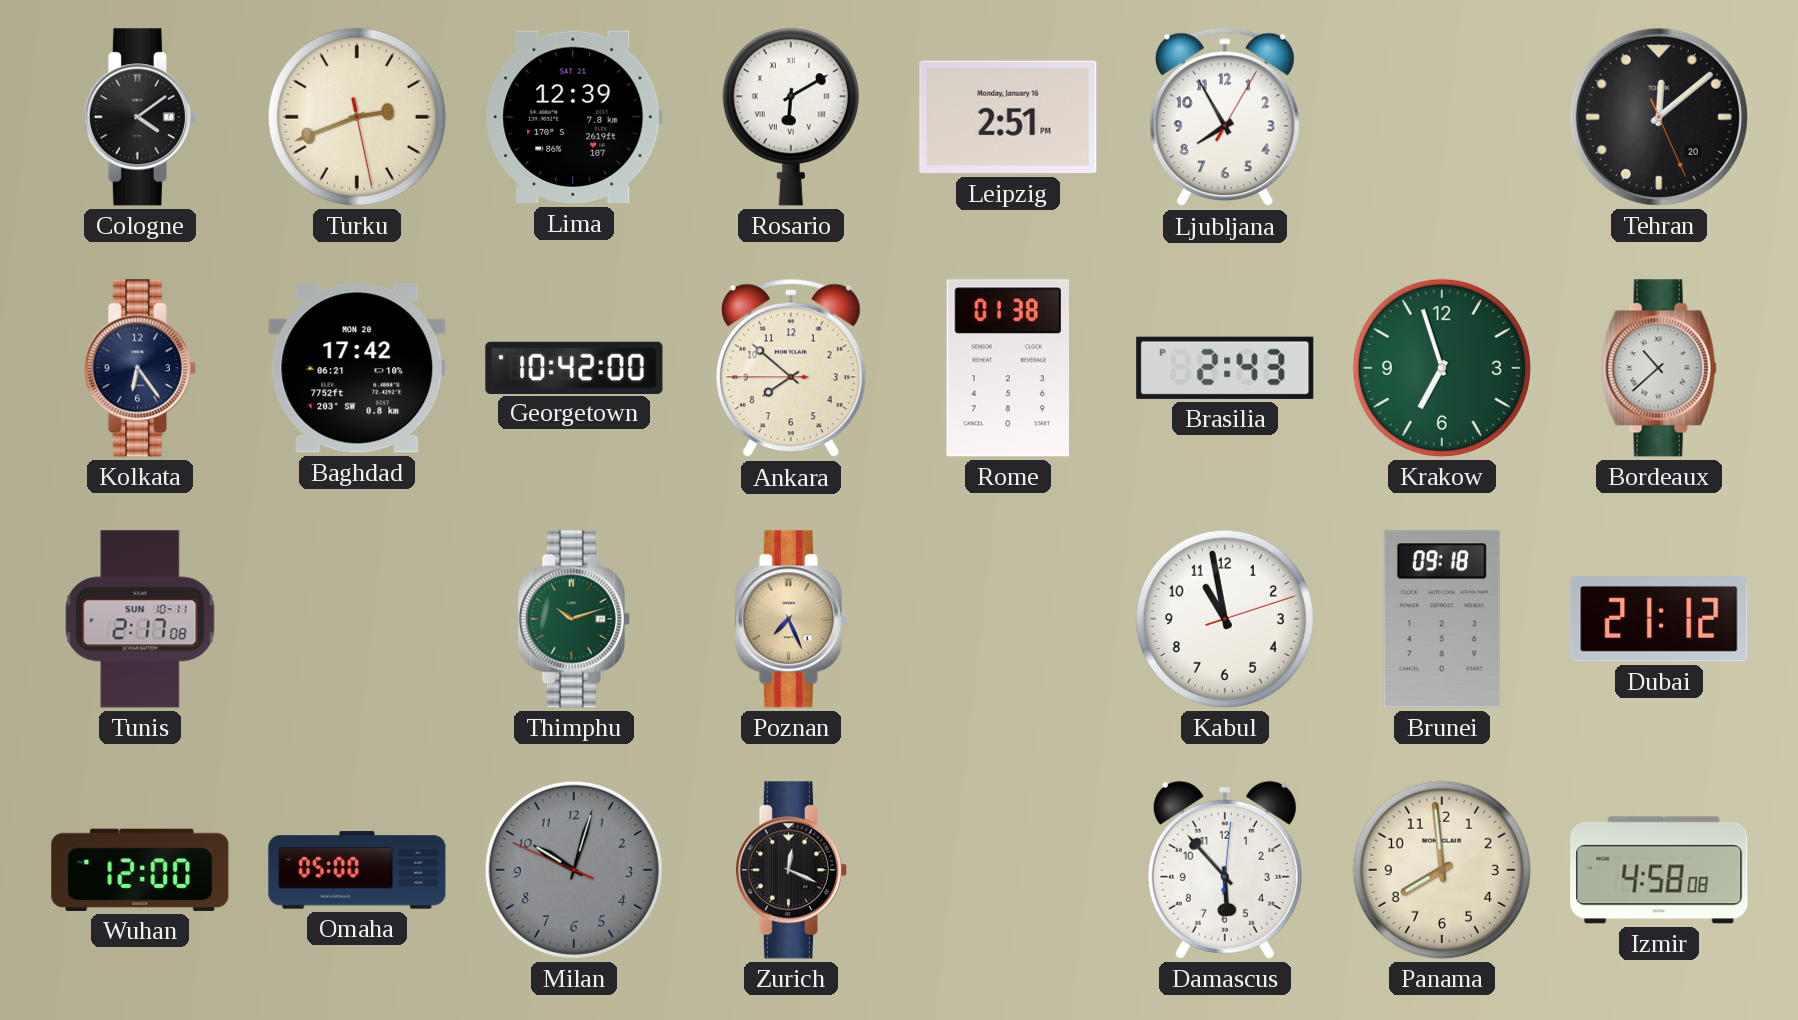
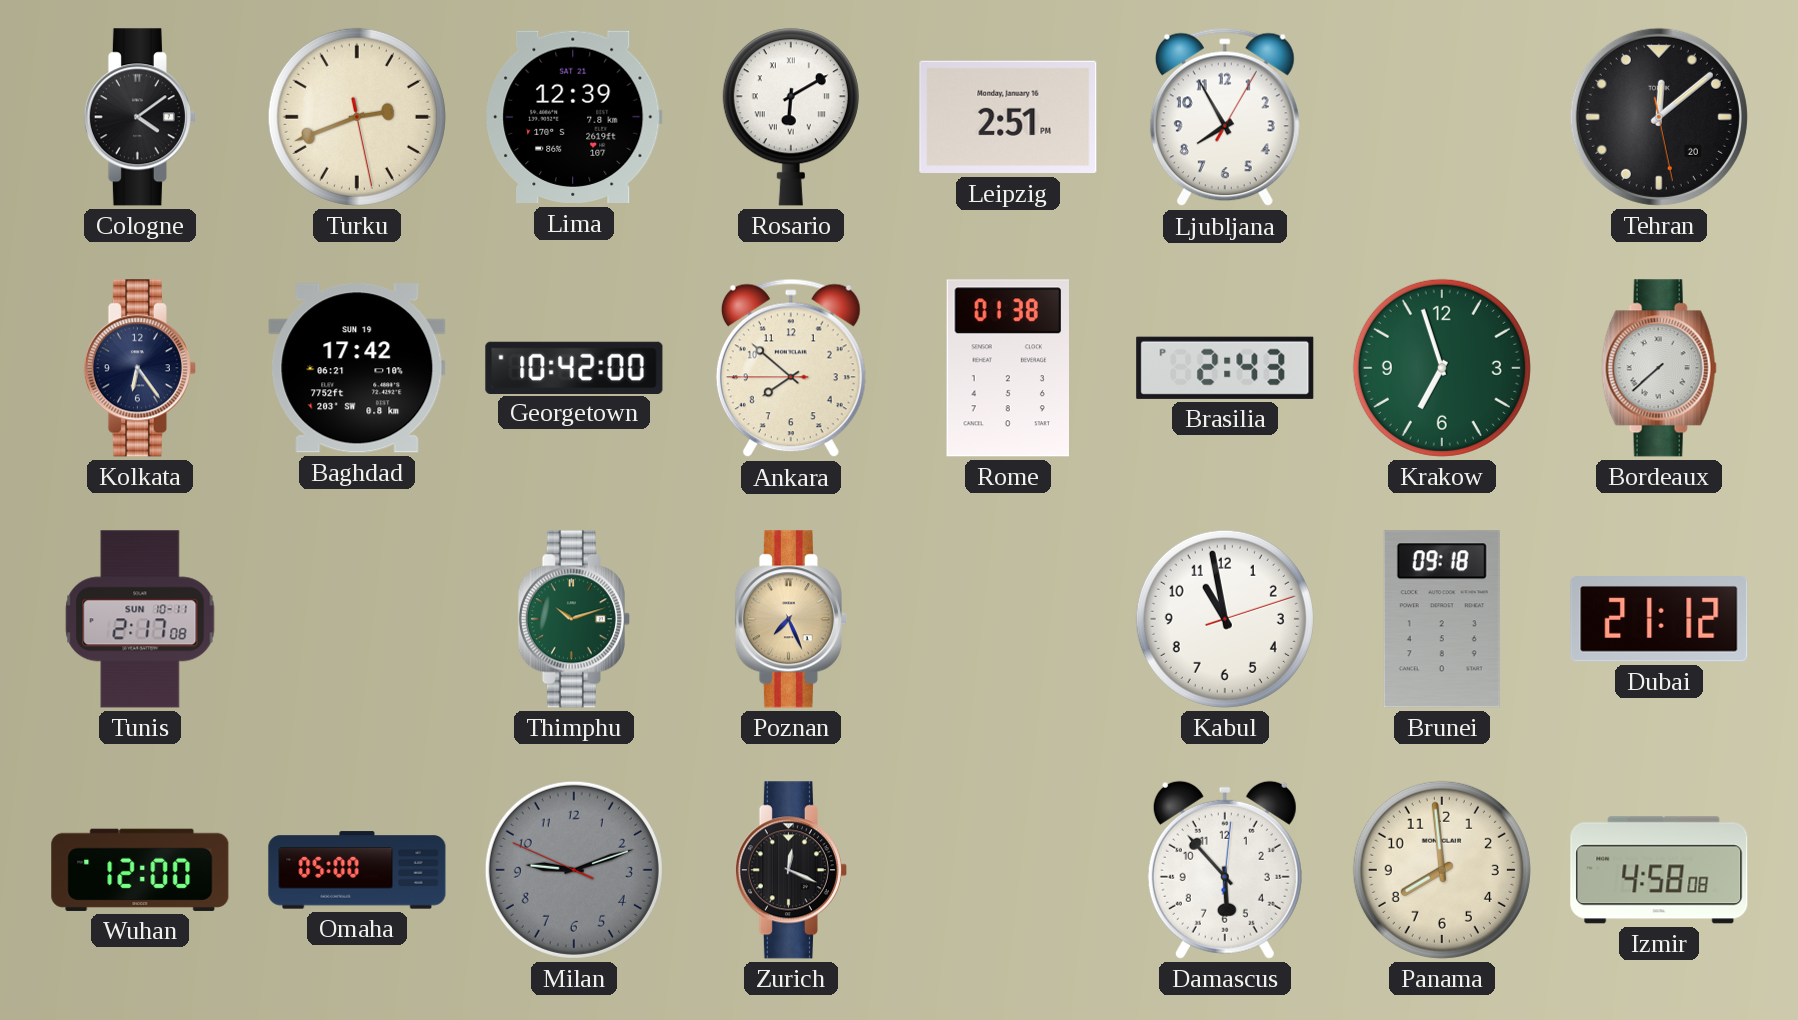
Tehran: 12:08:26 -> 12:08:28
Baghdad date: MON 20 -> SUN 19
Bordeaux: 10:38 -> 7:38
Milan: 10:02 -> 9:11
